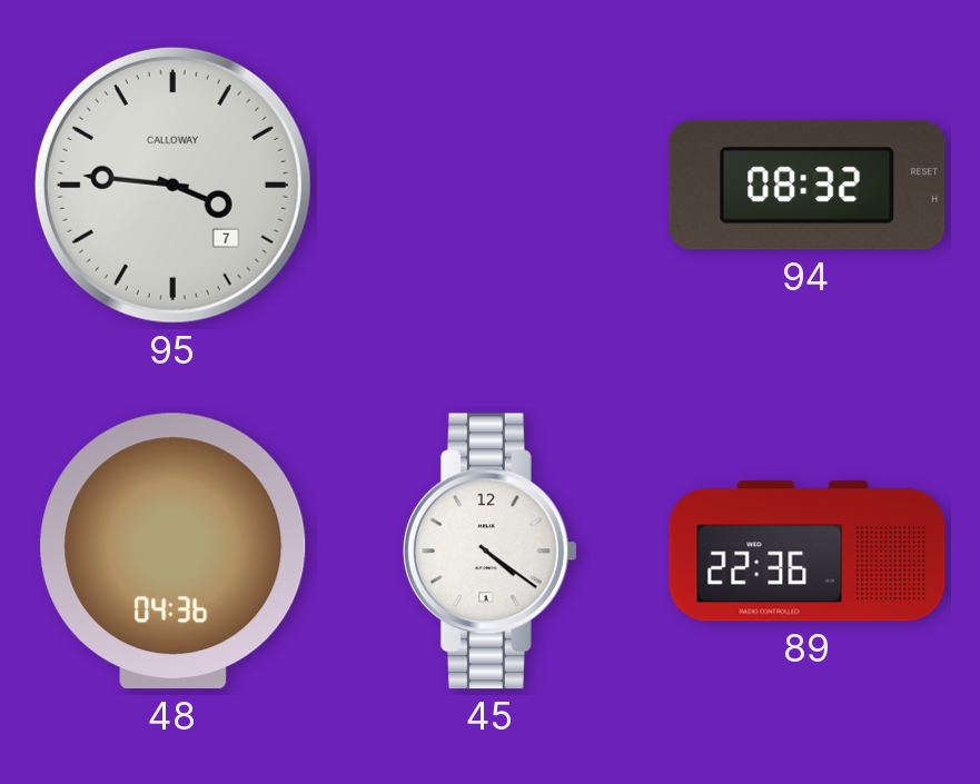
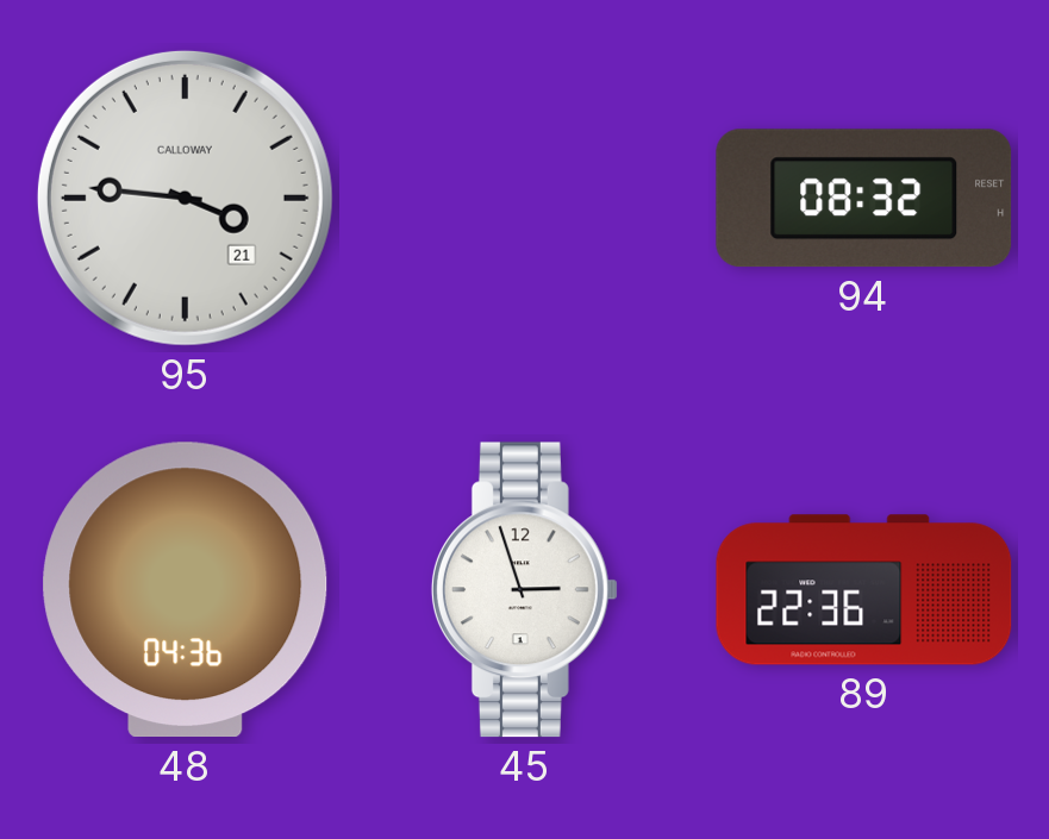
95 date: 7 -> 21
45: 4:21 -> 2:57
